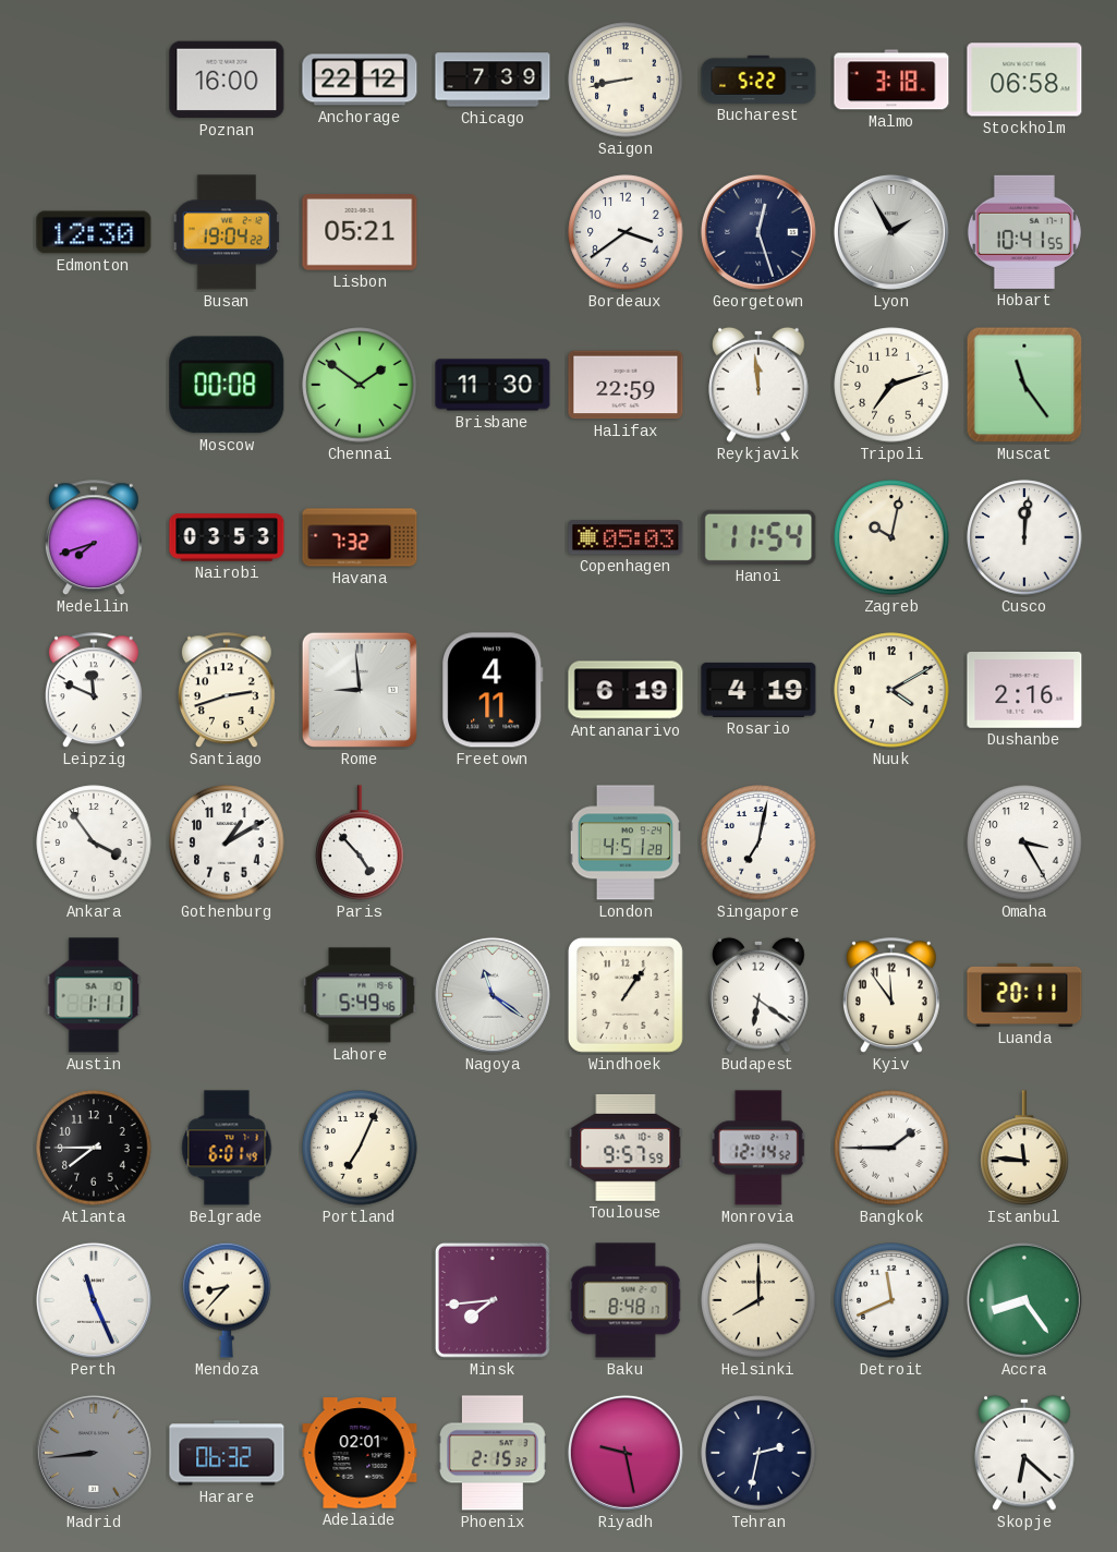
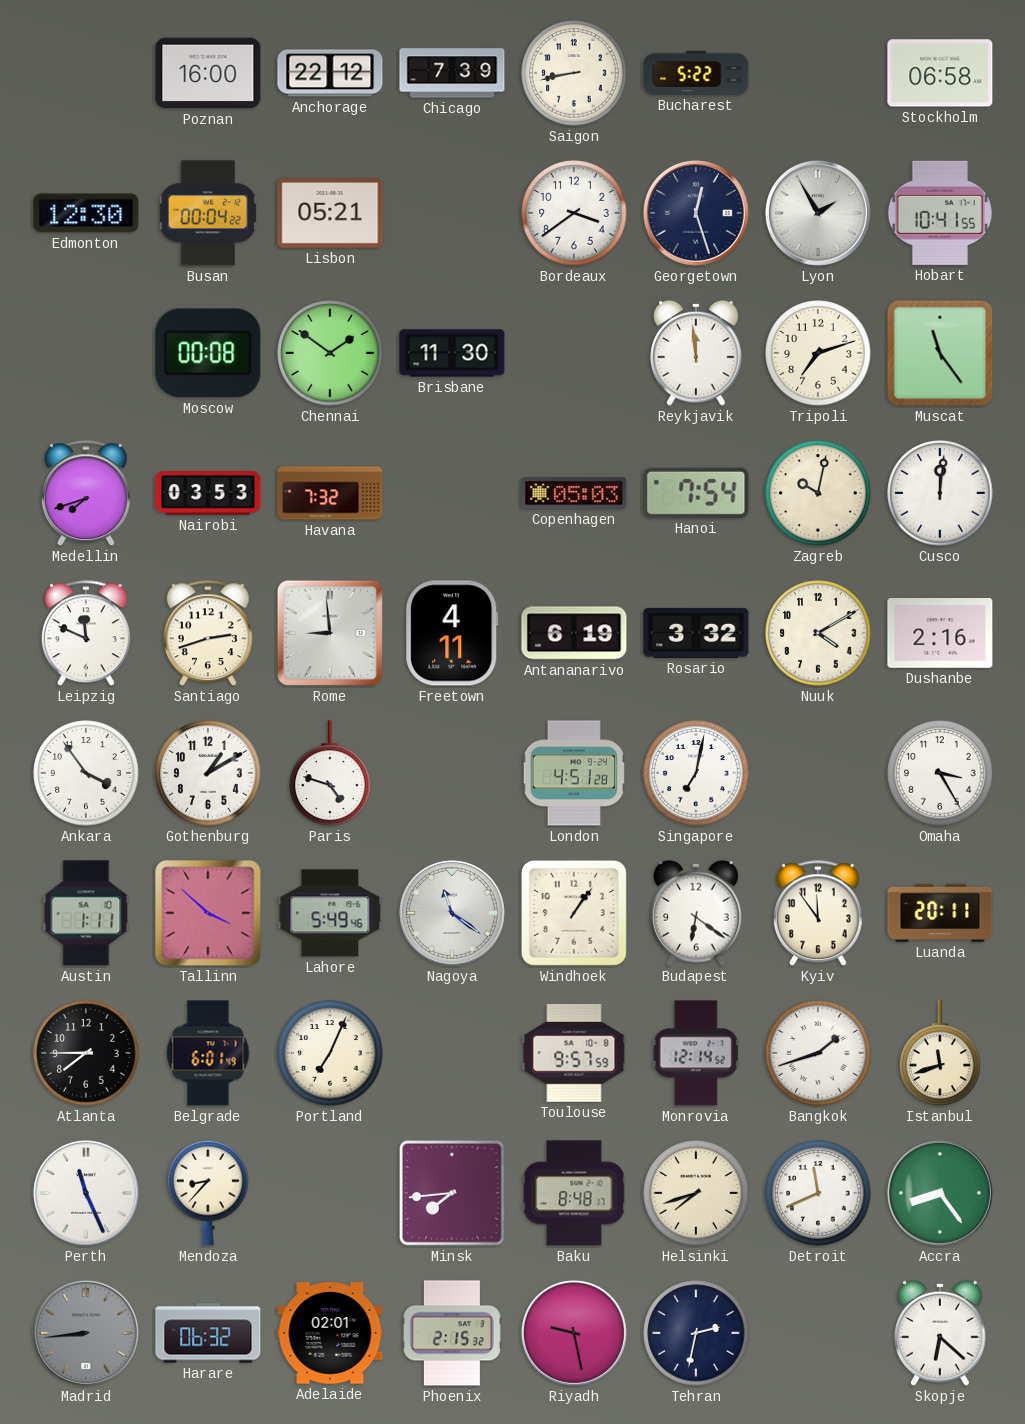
Malmo: 3:18 -> none
Busan: 19:04 -> 00:04
Halifax: 22:59 -> none
Hanoi: 11:54 -> 7:54
Rosario: 4:19 -> 3:32
Paris: 4:53 -> 4:48
Tallinn: none -> 3:52
Bangkok: 1:45 -> 1:42
Istanbul: 11:46 -> 11:42
Helsinki: 8:00 -> 7:42
